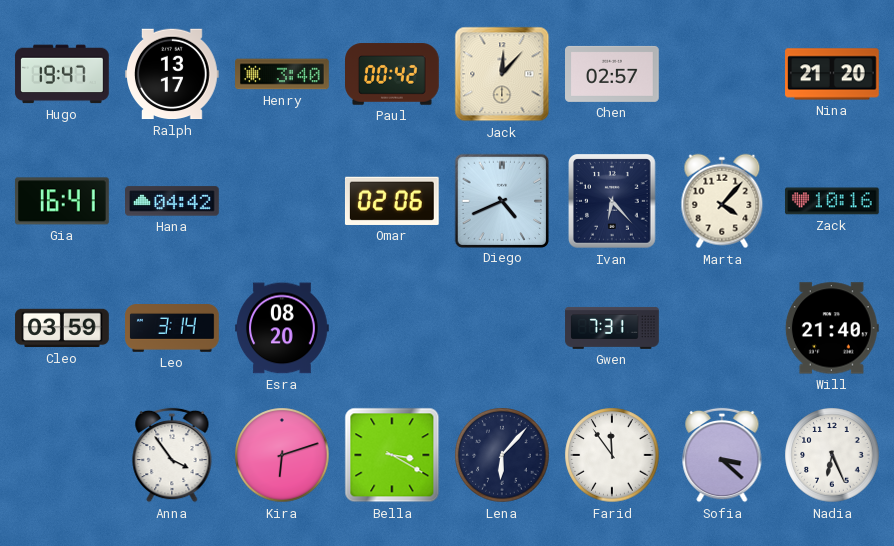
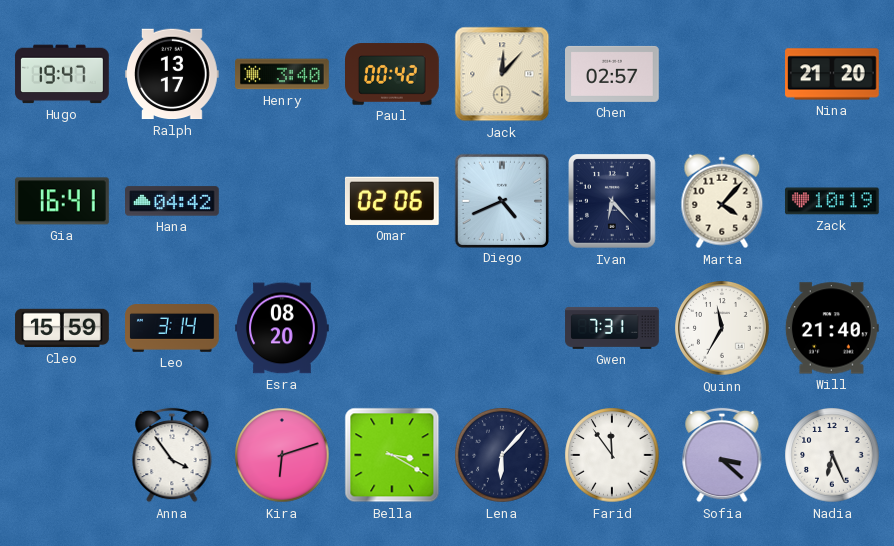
Zack: 10:16 -> 10:19
Cleo: 03:59 -> 15:59
Quinn: none -> 11:35
